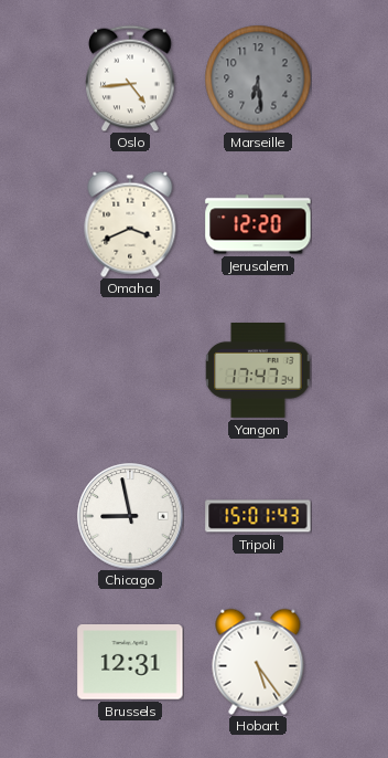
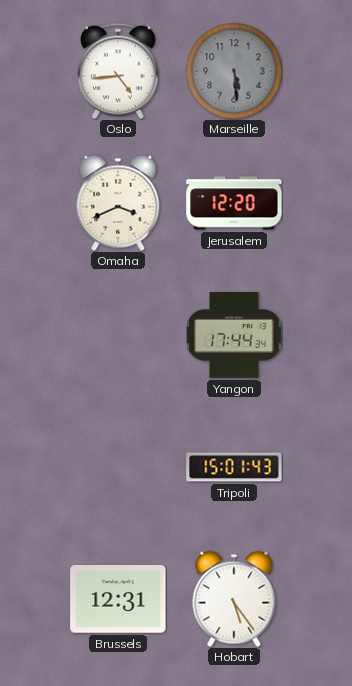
Marseille: 6:29 -> 5:29
Yangon: 17:47 -> 17:44
Chicago: 8:58 -> none
